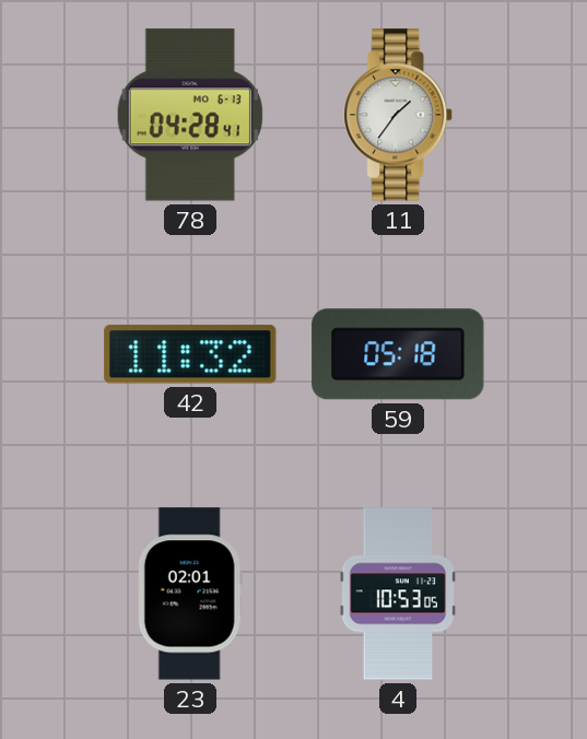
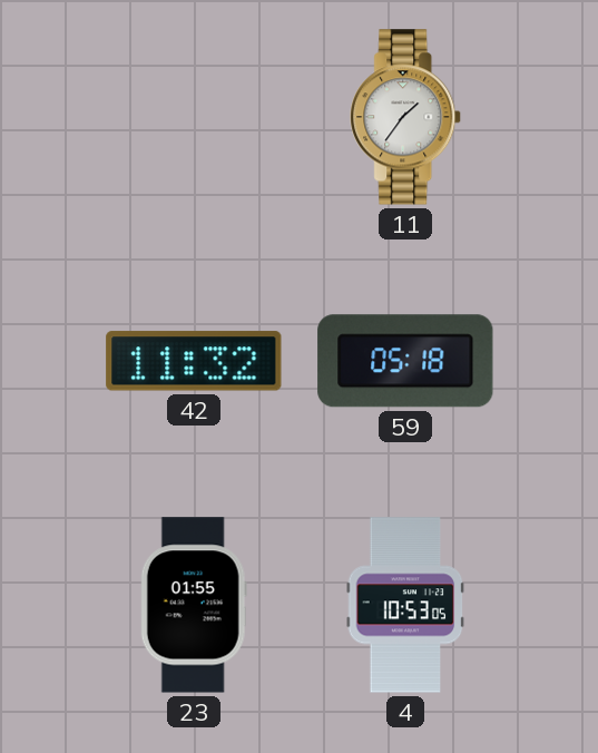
78: 04:28 -> none
23: 02:01 -> 01:55
